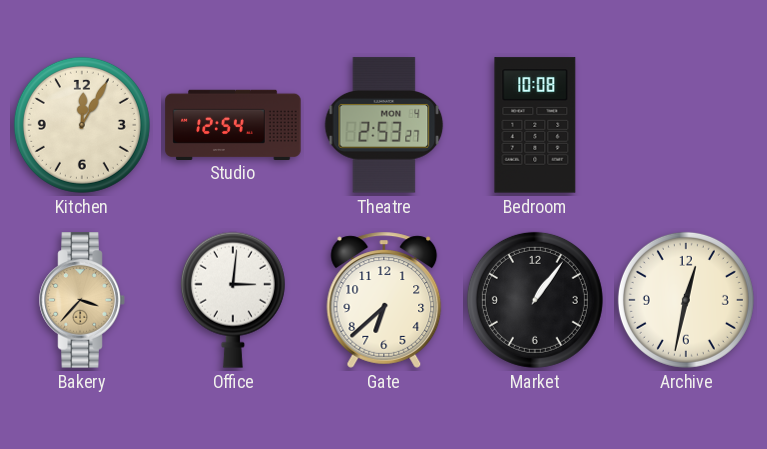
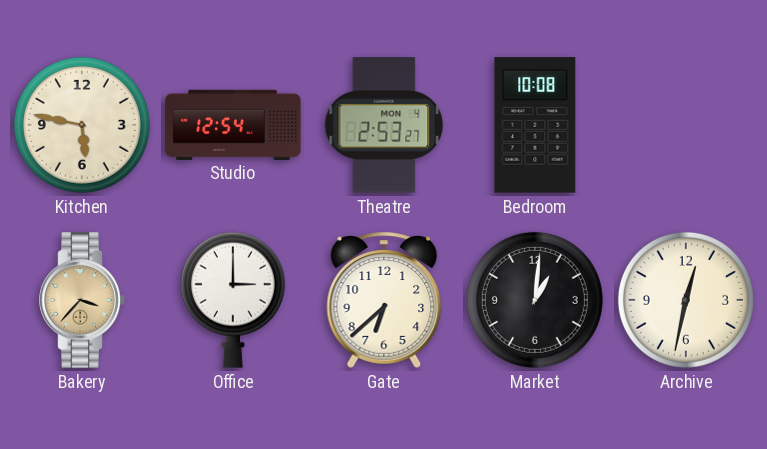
Kitchen: 12:05 -> 5:47
Office: 3:01 -> 3:00
Market: 1:06 -> 1:01
